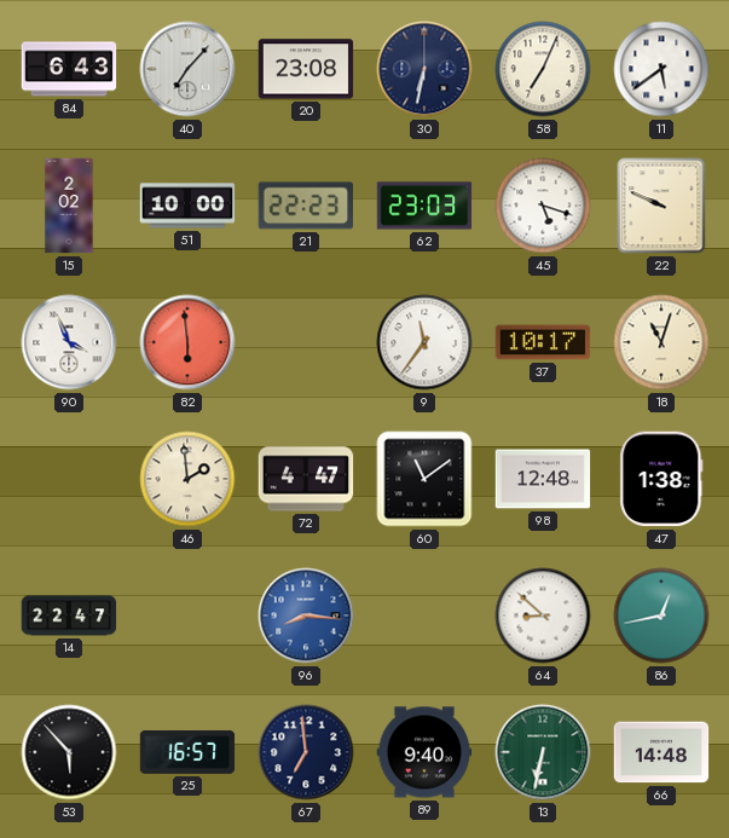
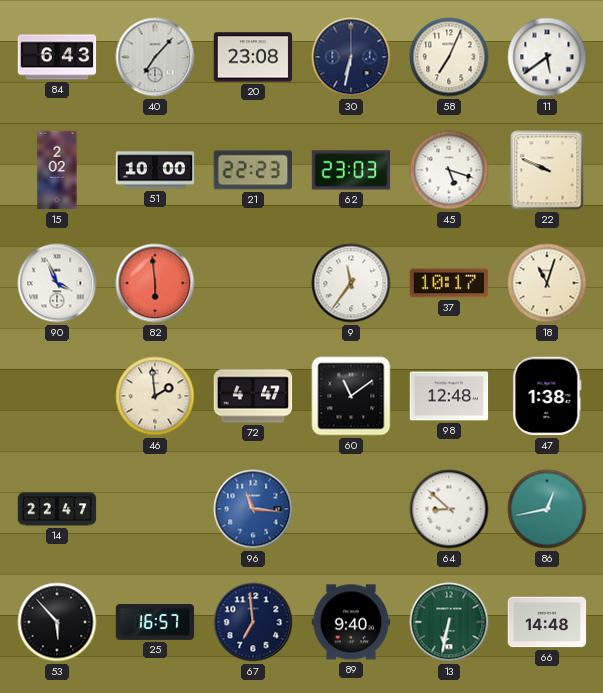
96: 8:16 -> 11:16
